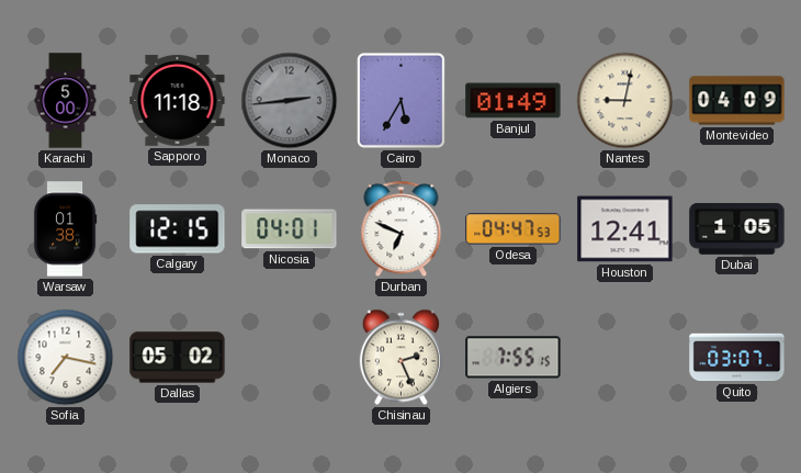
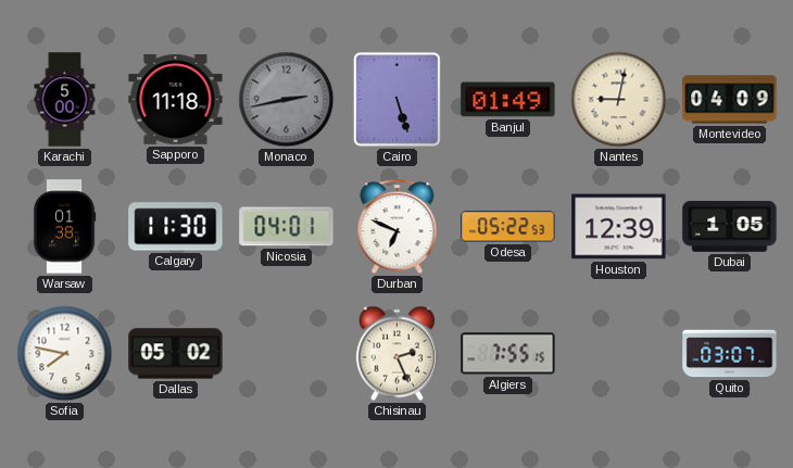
Monaco: 2:44 -> 2:43
Cairo: 5:35 -> 5:27
Calgary: 12:15 -> 11:30
Odesa: 04:47 -> 05:22
Houston: 12:41 -> 12:39
Sofia: 7:17 -> 7:47
